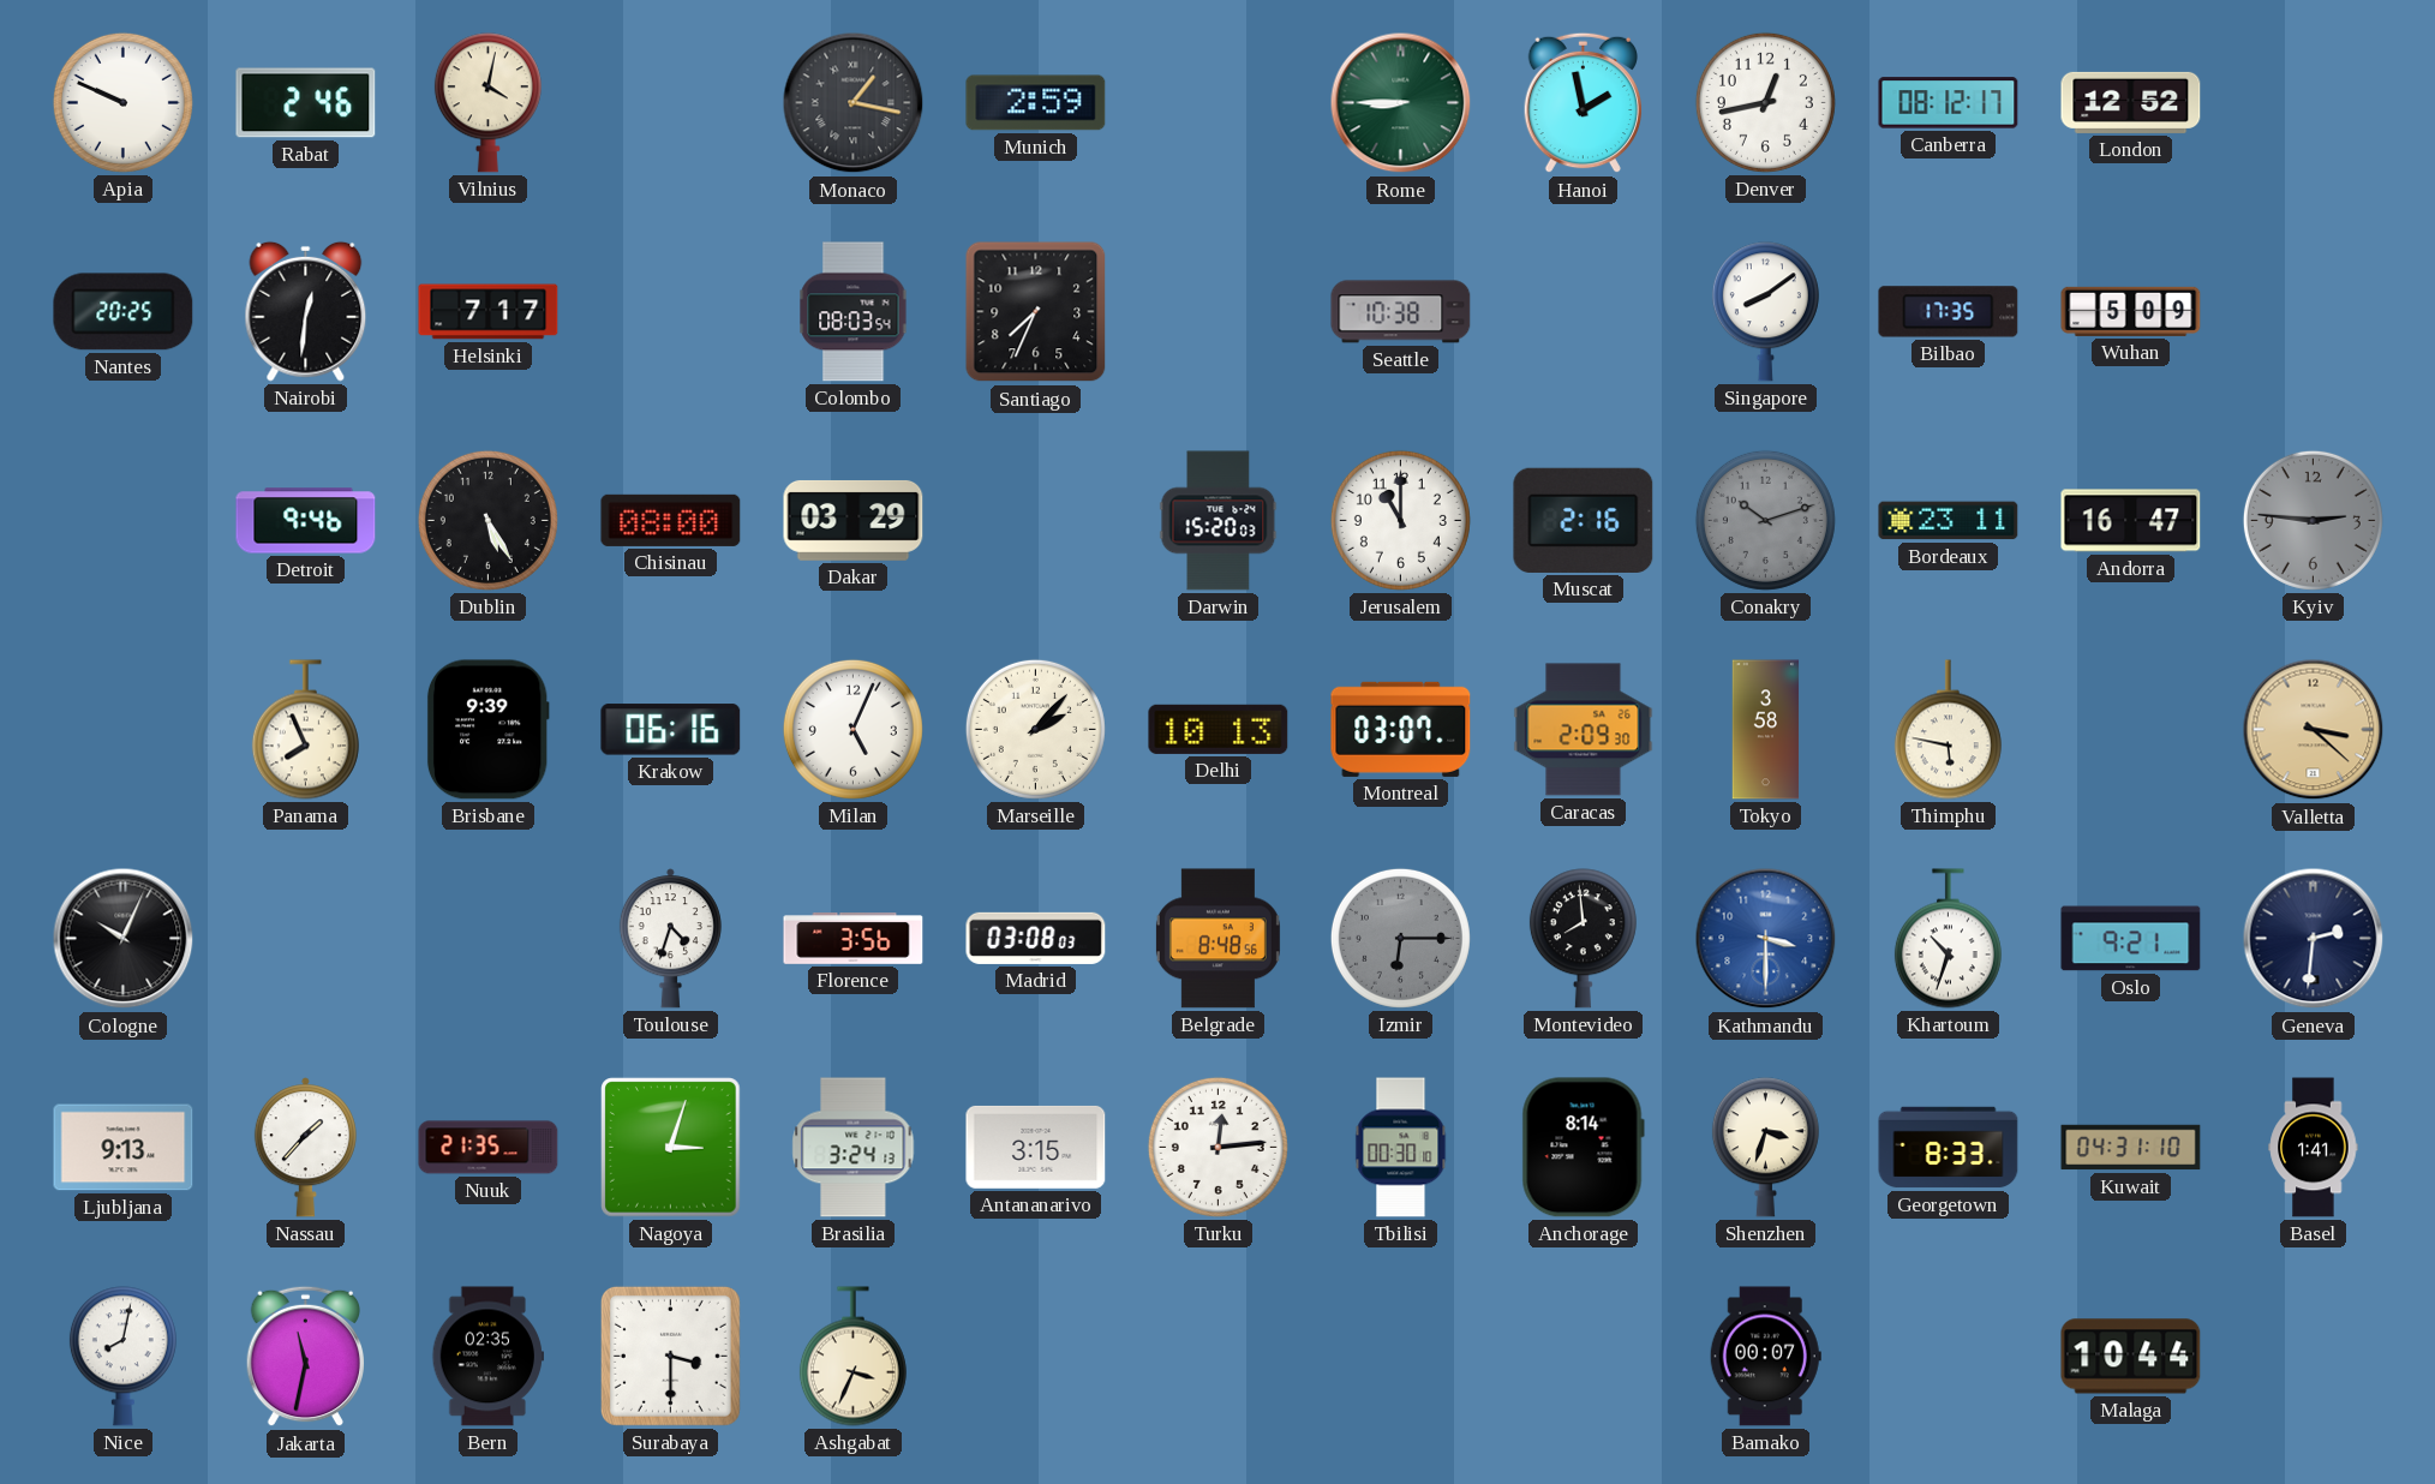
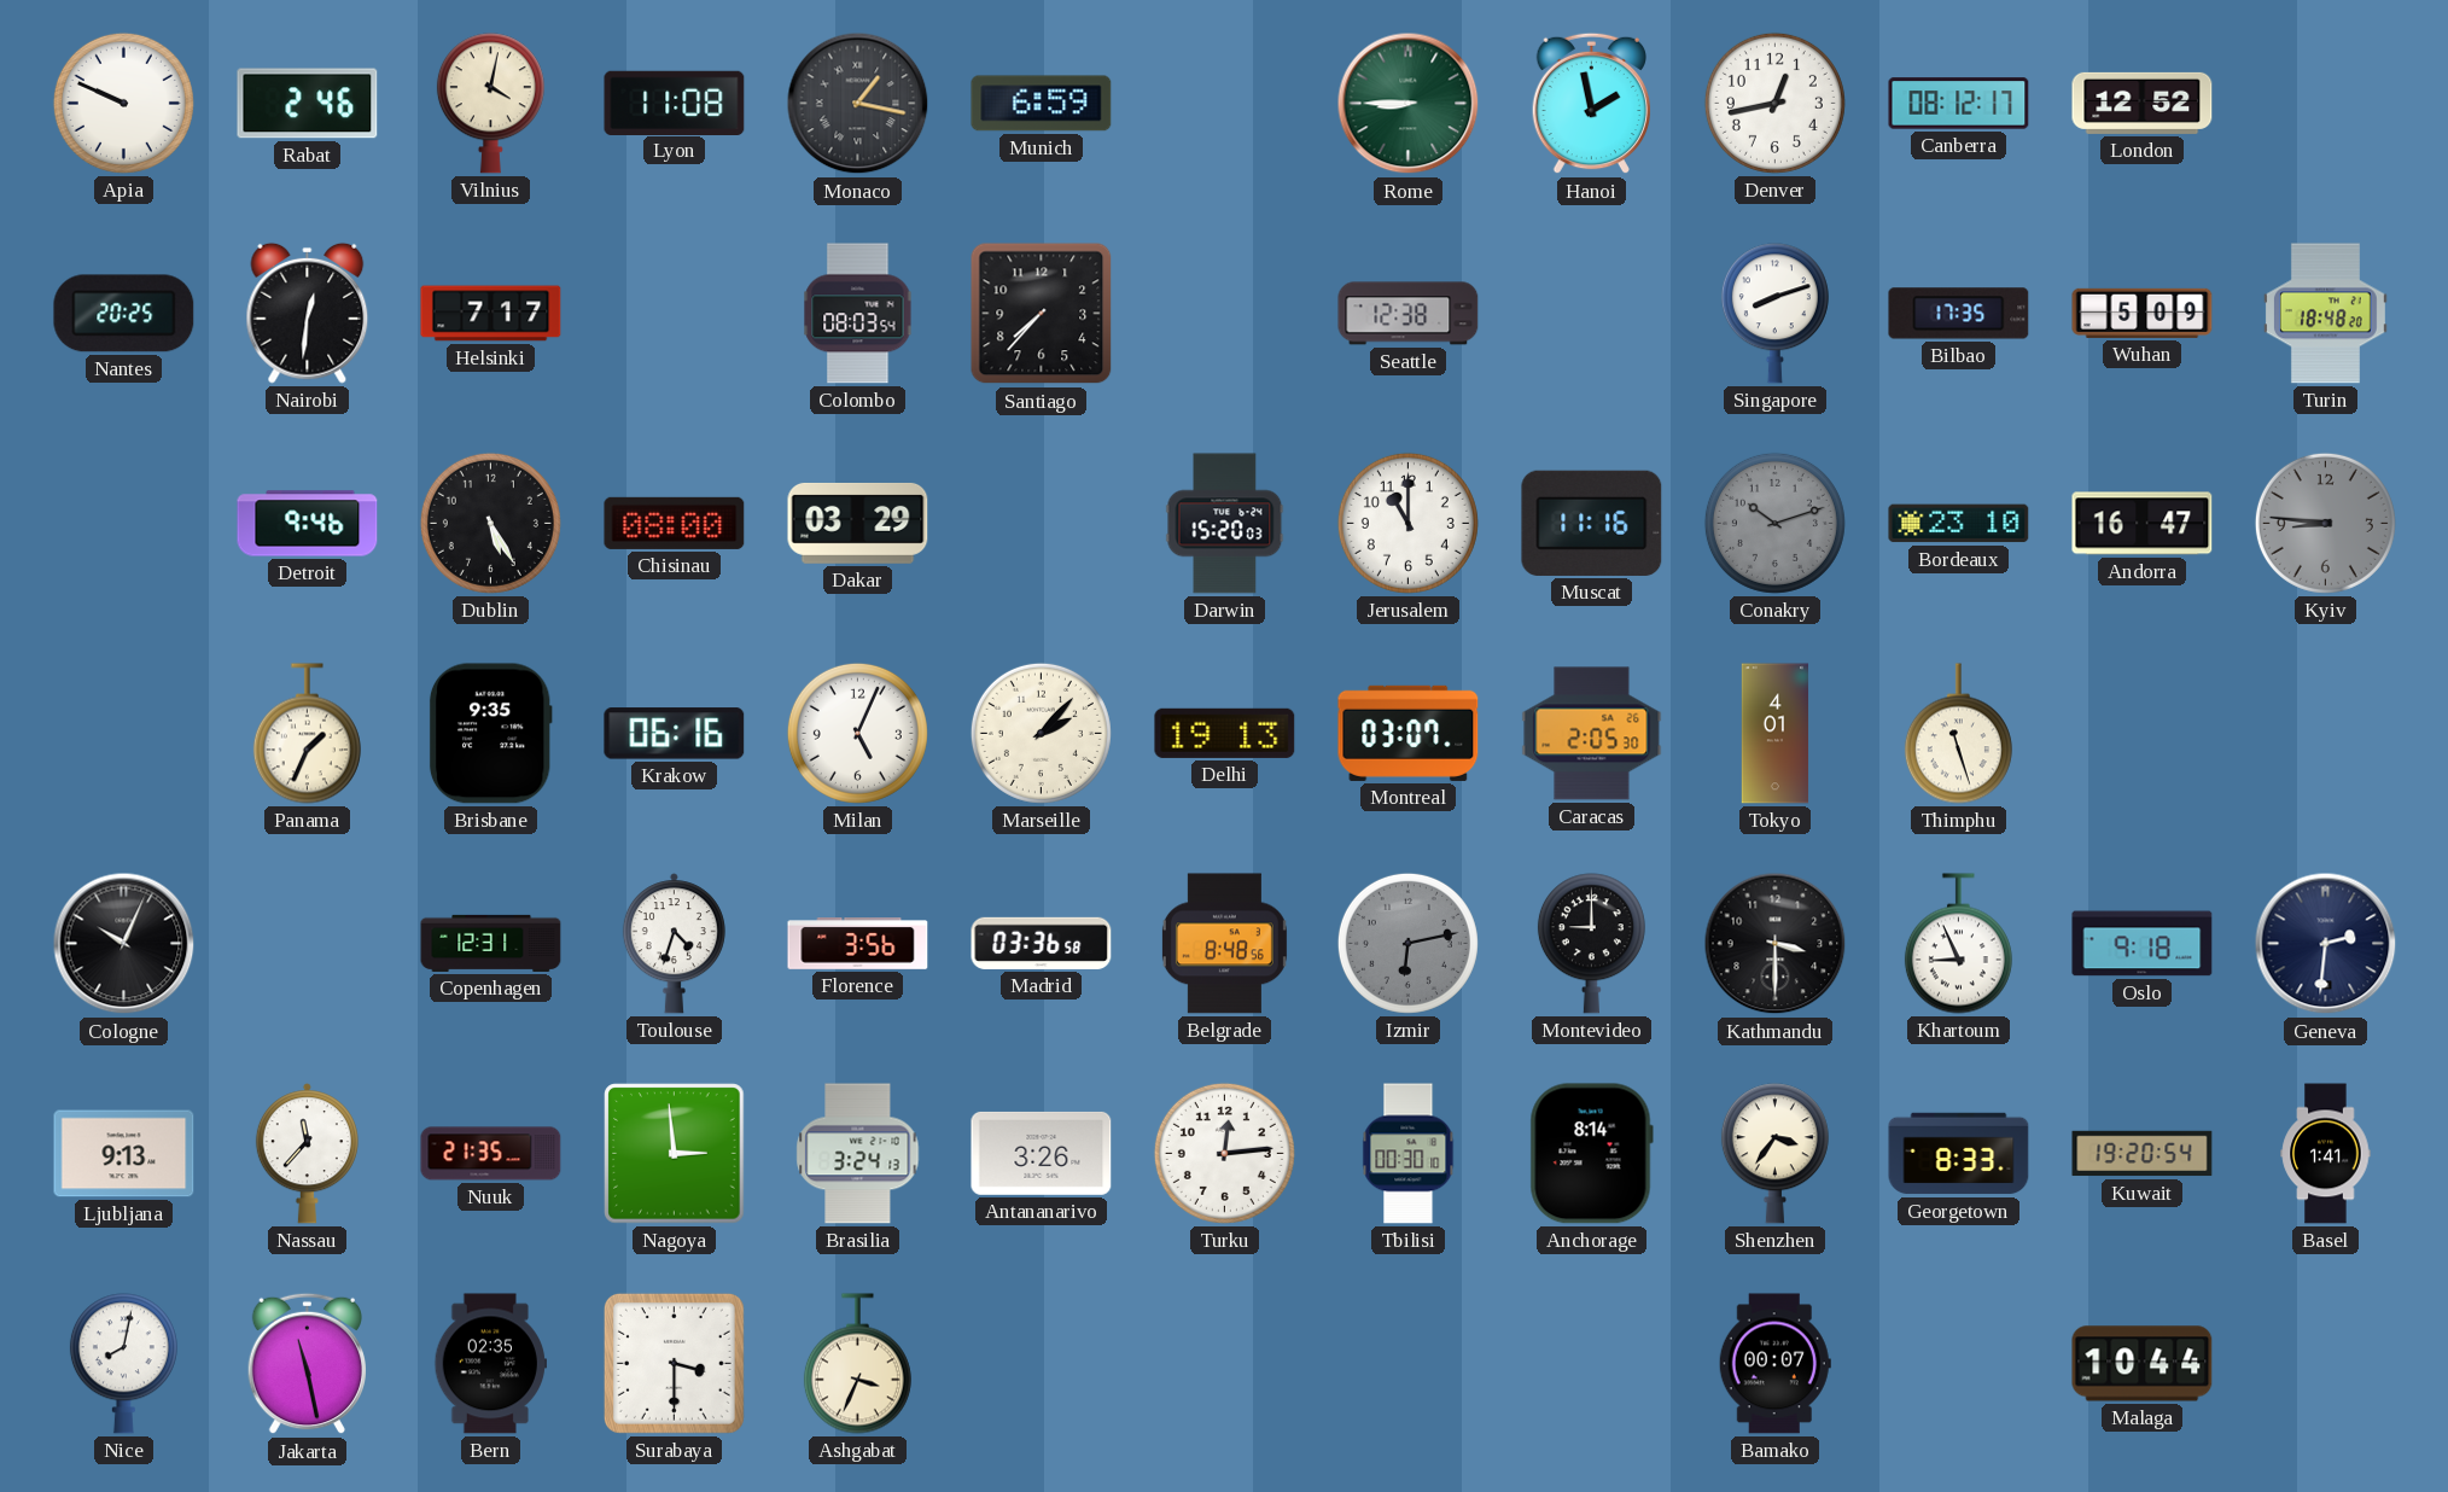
Lyon: none -> 11:08
Munich: 2:59 -> 6:59
Santiago: 7:34 -> 7:37
Seattle: 10:38 -> 12:38
Singapore: 8:09 -> 8:12
Turin: none -> 18:48
Muscat: 2:16 -> 11:16
Bordeaux: 23:11 -> 23:10
Kyiv: 2:46 -> 8:46
Panama: 7:56 -> 1:34
Brisbane: 9:39 -> 9:35
Delhi: 10:13 -> 19:13
Caracas: 2:09 -> 2:05
Tokyo: 3:58 -> 4:01
Thimphu: 5:47 -> 11:27
Valletta: 3:22 -> none
Copenhagen: none -> 12:31
Madrid: 03:08 -> 03:36
Izmir: 6:15 -> 6:13
Montevideo: 7:59 -> 9:00
Kathmandu dial: blue -> black
Khartoum: 10:33 -> 8:56
Oslo: 9:21 -> 9:18
Nassau: 1:37 -> 11:37
Nagoya: 3:03 -> 2:59
Antananarivo: 3:15 -> 3:26
Shenzhen: 3:33 -> 3:36
Kuwait: 04:31 -> 19:20
Jakarta: 11:32 -> 11:28
